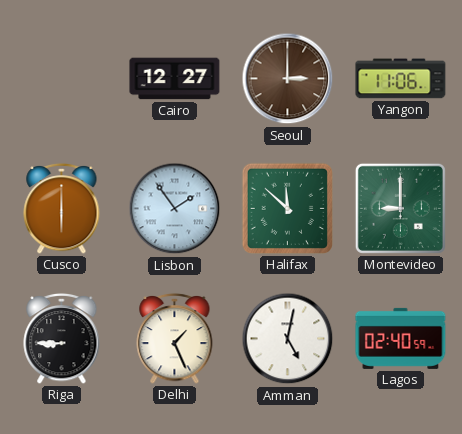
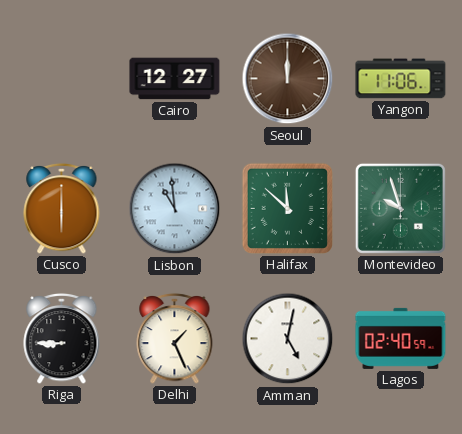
Seoul: 3:00 -> 12:00
Lisbon: 1:54 -> 10:59
Montevideo: 9:00 -> 9:57
